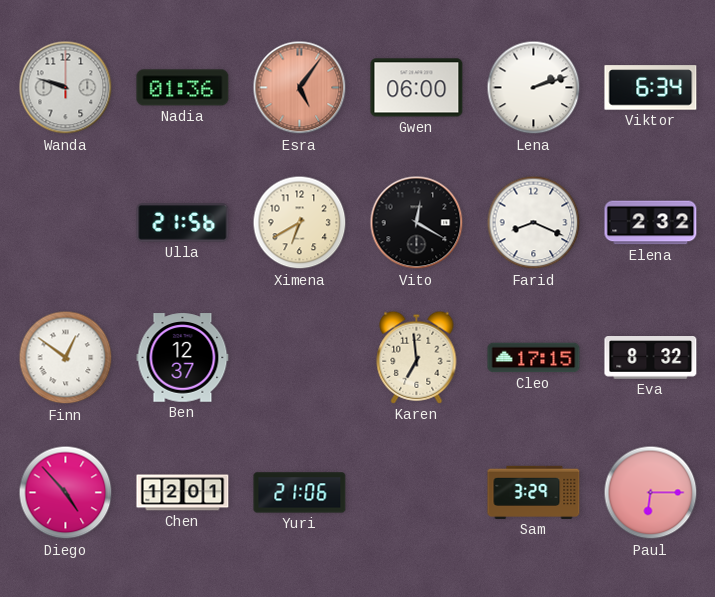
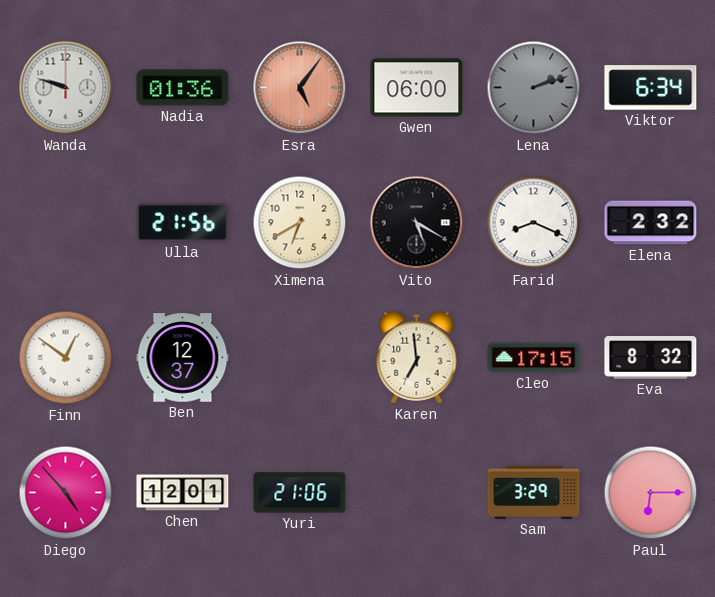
Lena dial: white -> grey
Vito: 12:20 -> 5:20
